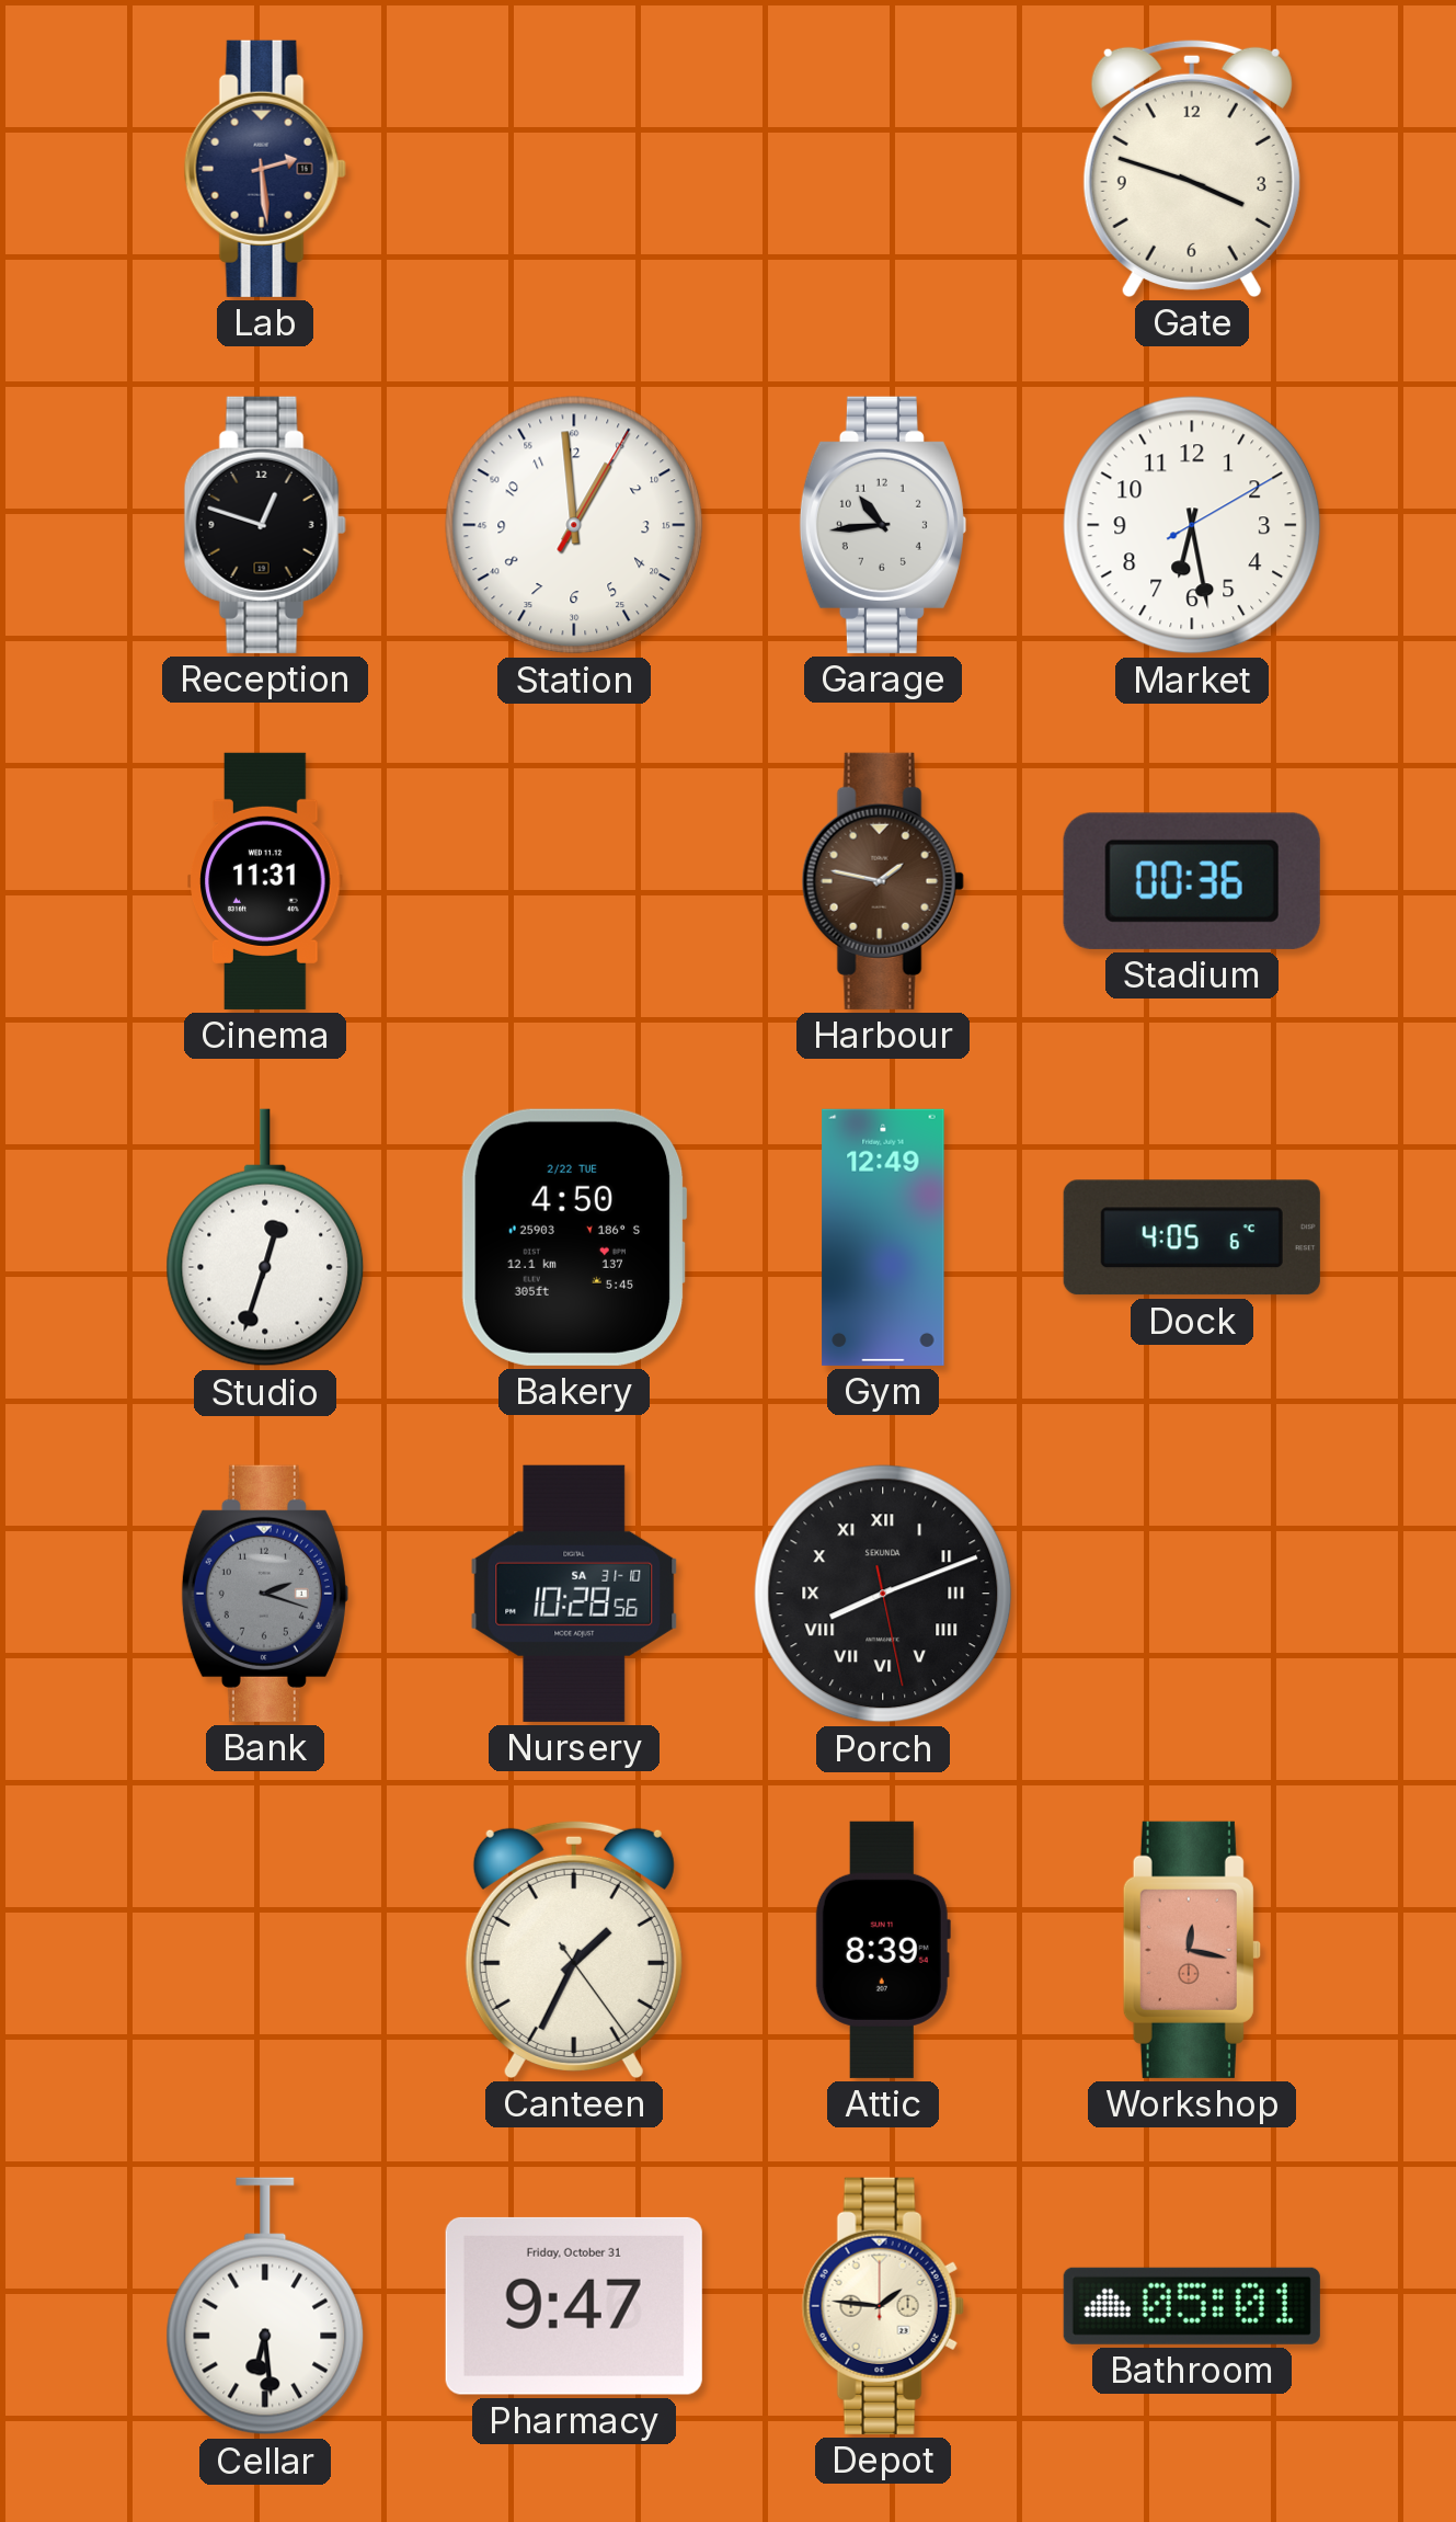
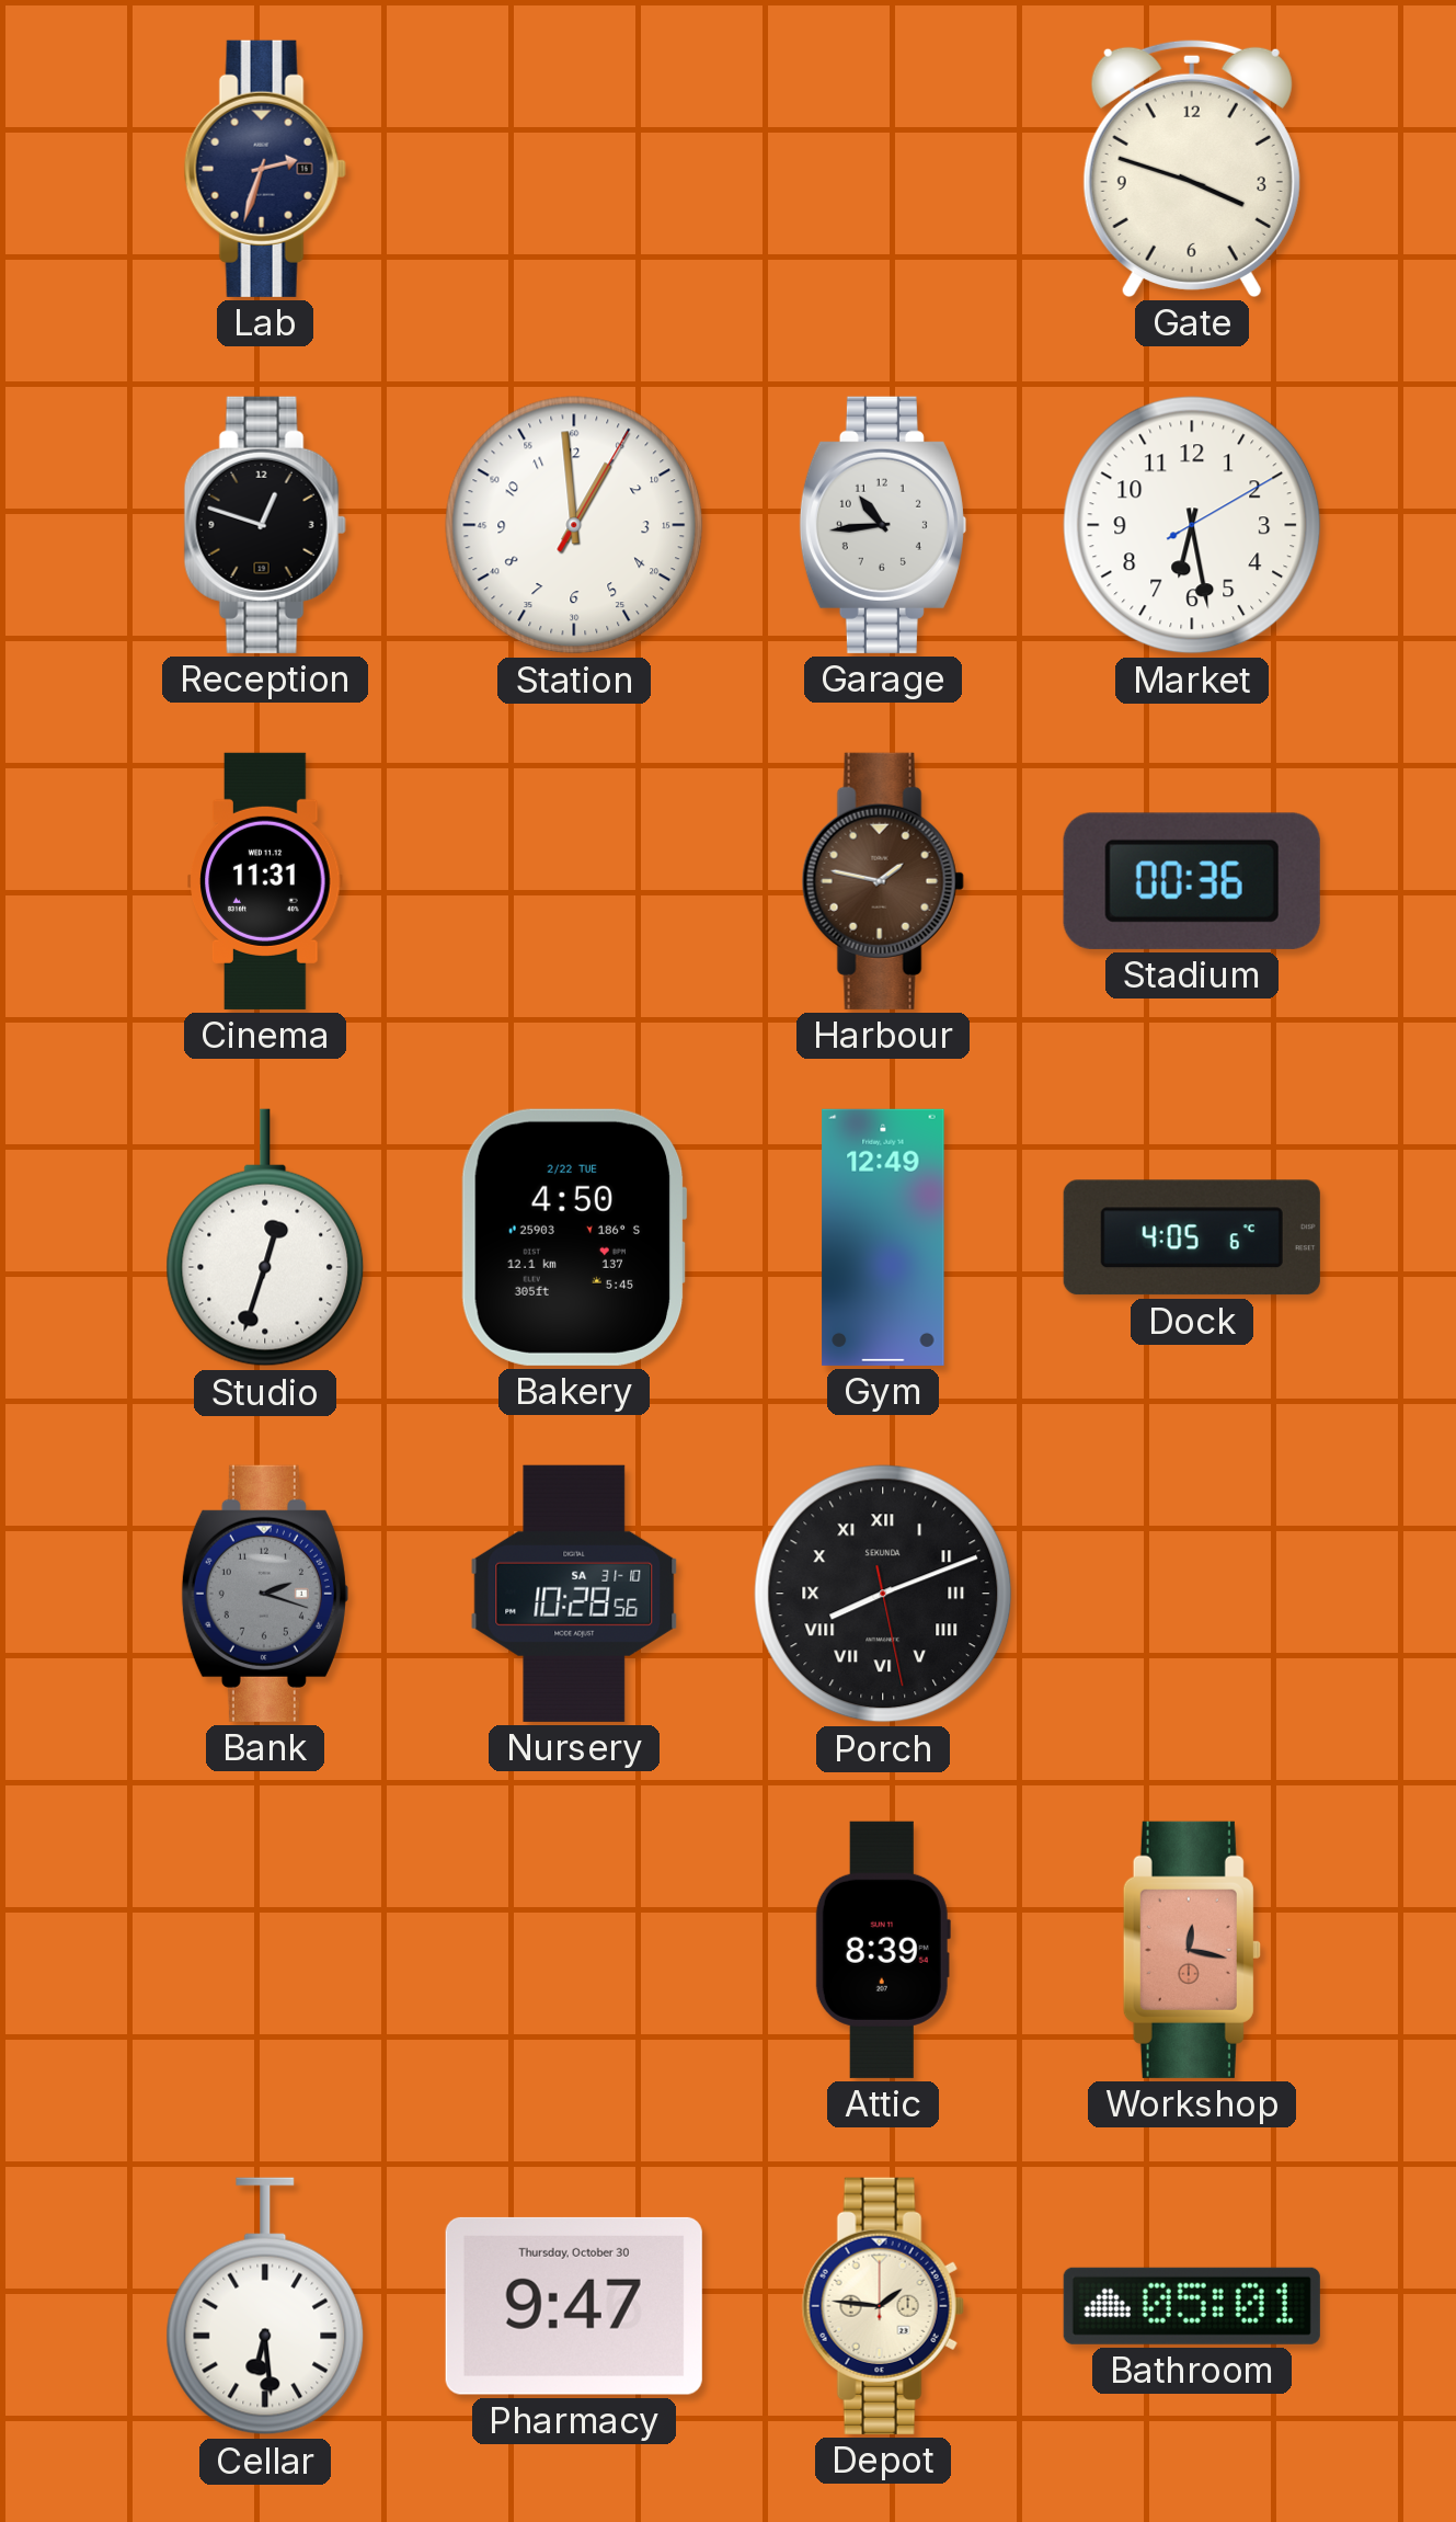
Lab: 2:29 -> 2:33
Canteen: 1:34 -> none
Pharmacy date: Friday, October 31 -> Thursday, October 30
